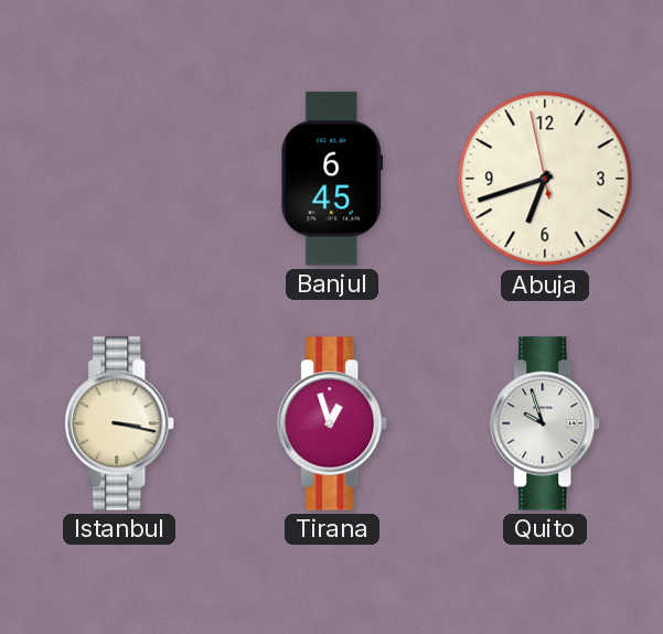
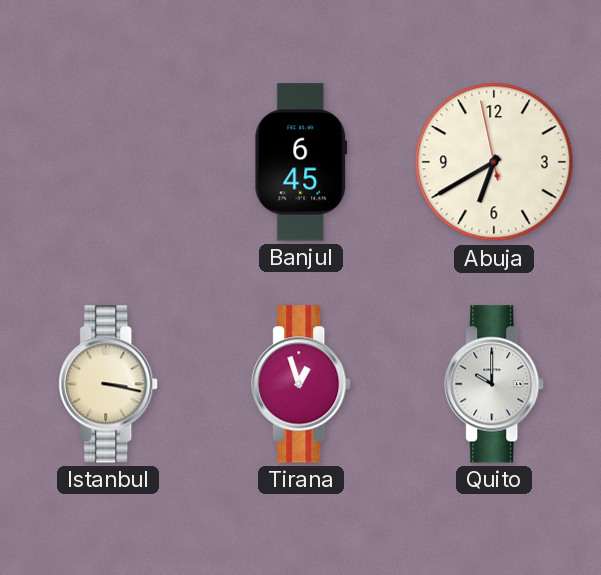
Abuja: 6:41 -> 6:39
Quito: 9:57 -> 10:00
